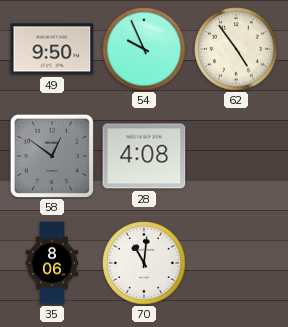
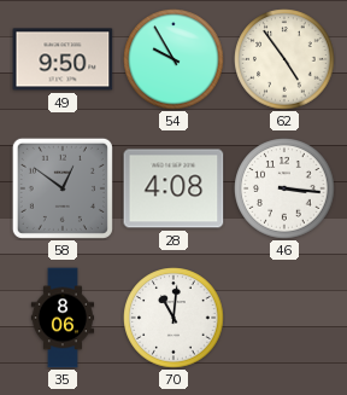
54: 9:56 -> 9:55
46: none -> 3:16
